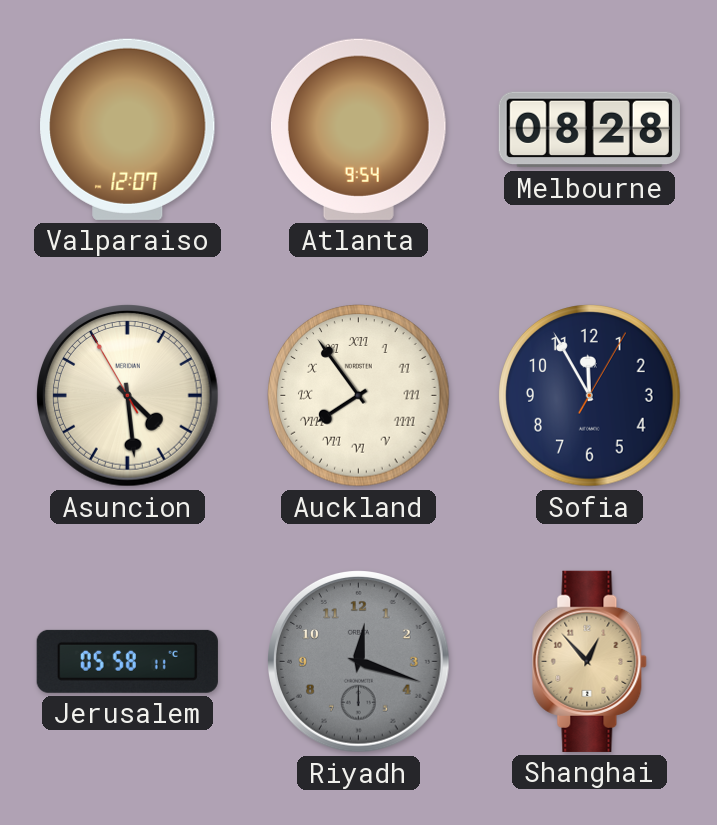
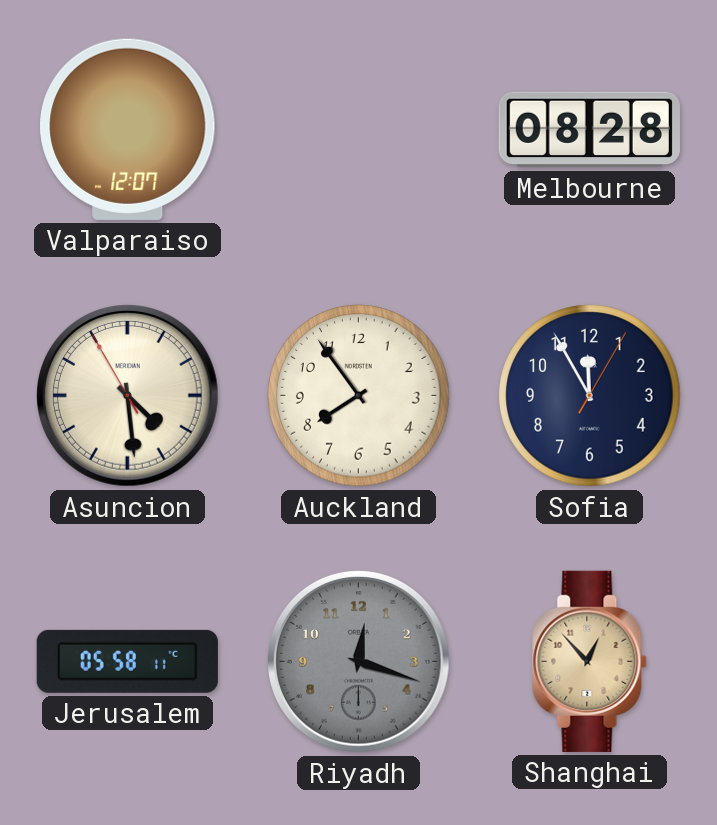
Atlanta: 9:54 -> none
Auckland numerals: Roman -> Arabic
